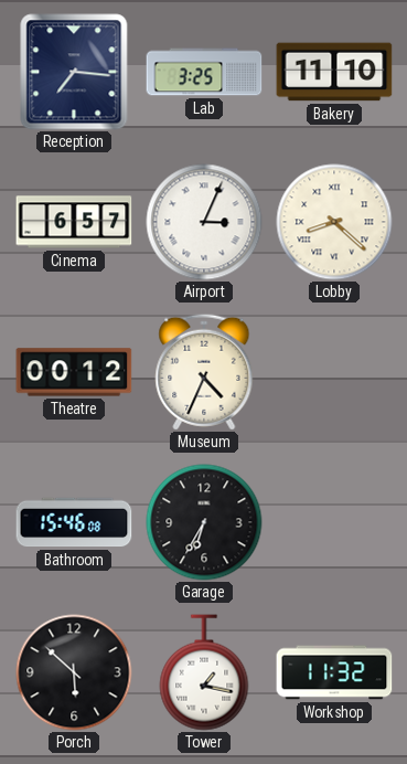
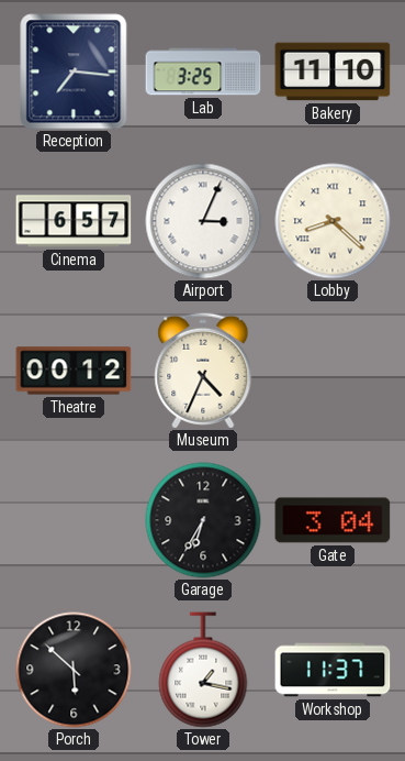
Bathroom: 15:46 -> none
Gate: none -> 3:04
Workshop: 11:32 -> 11:37
